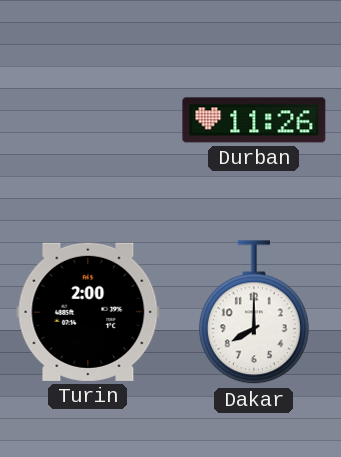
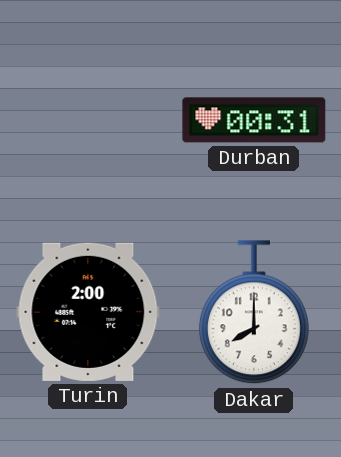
Durban: 11:26 -> 00:31
